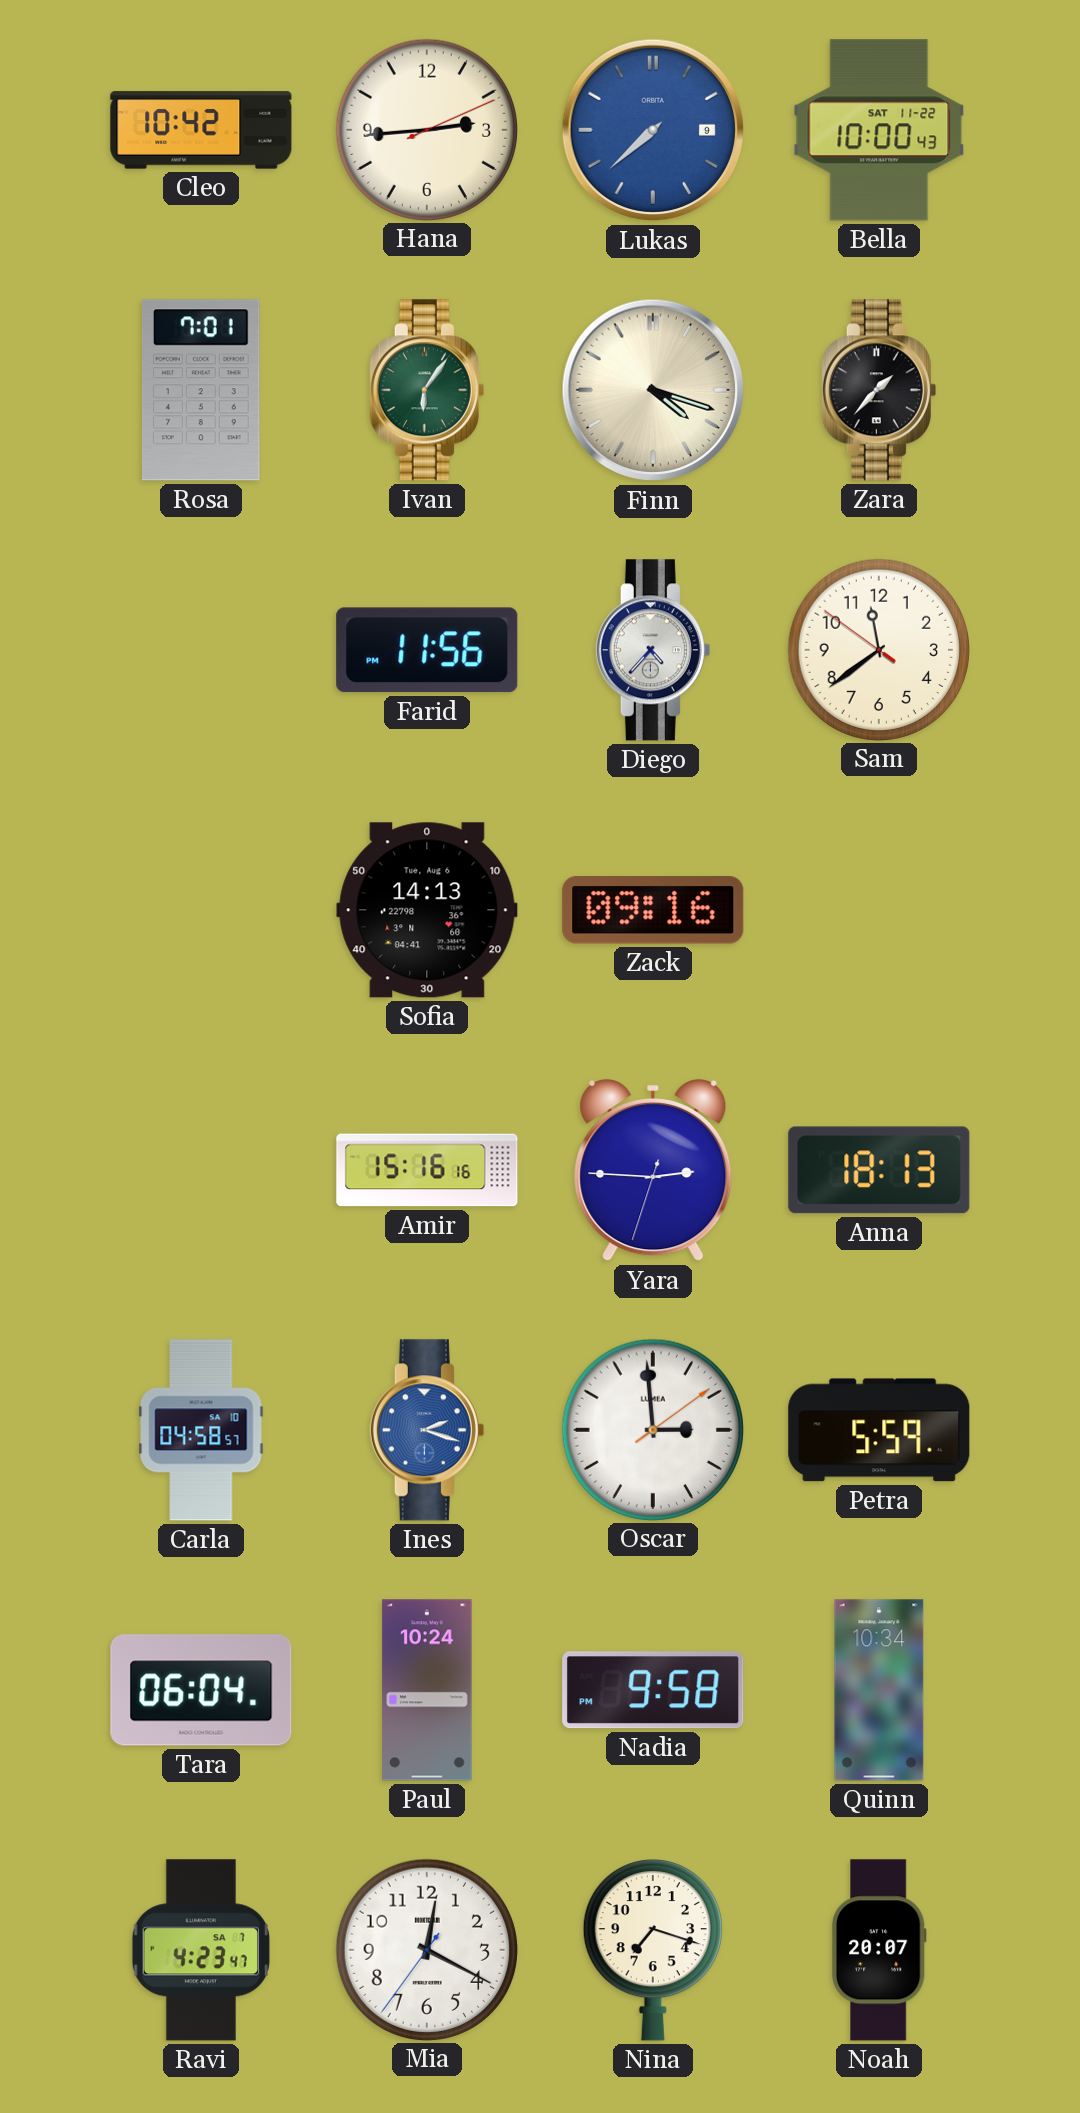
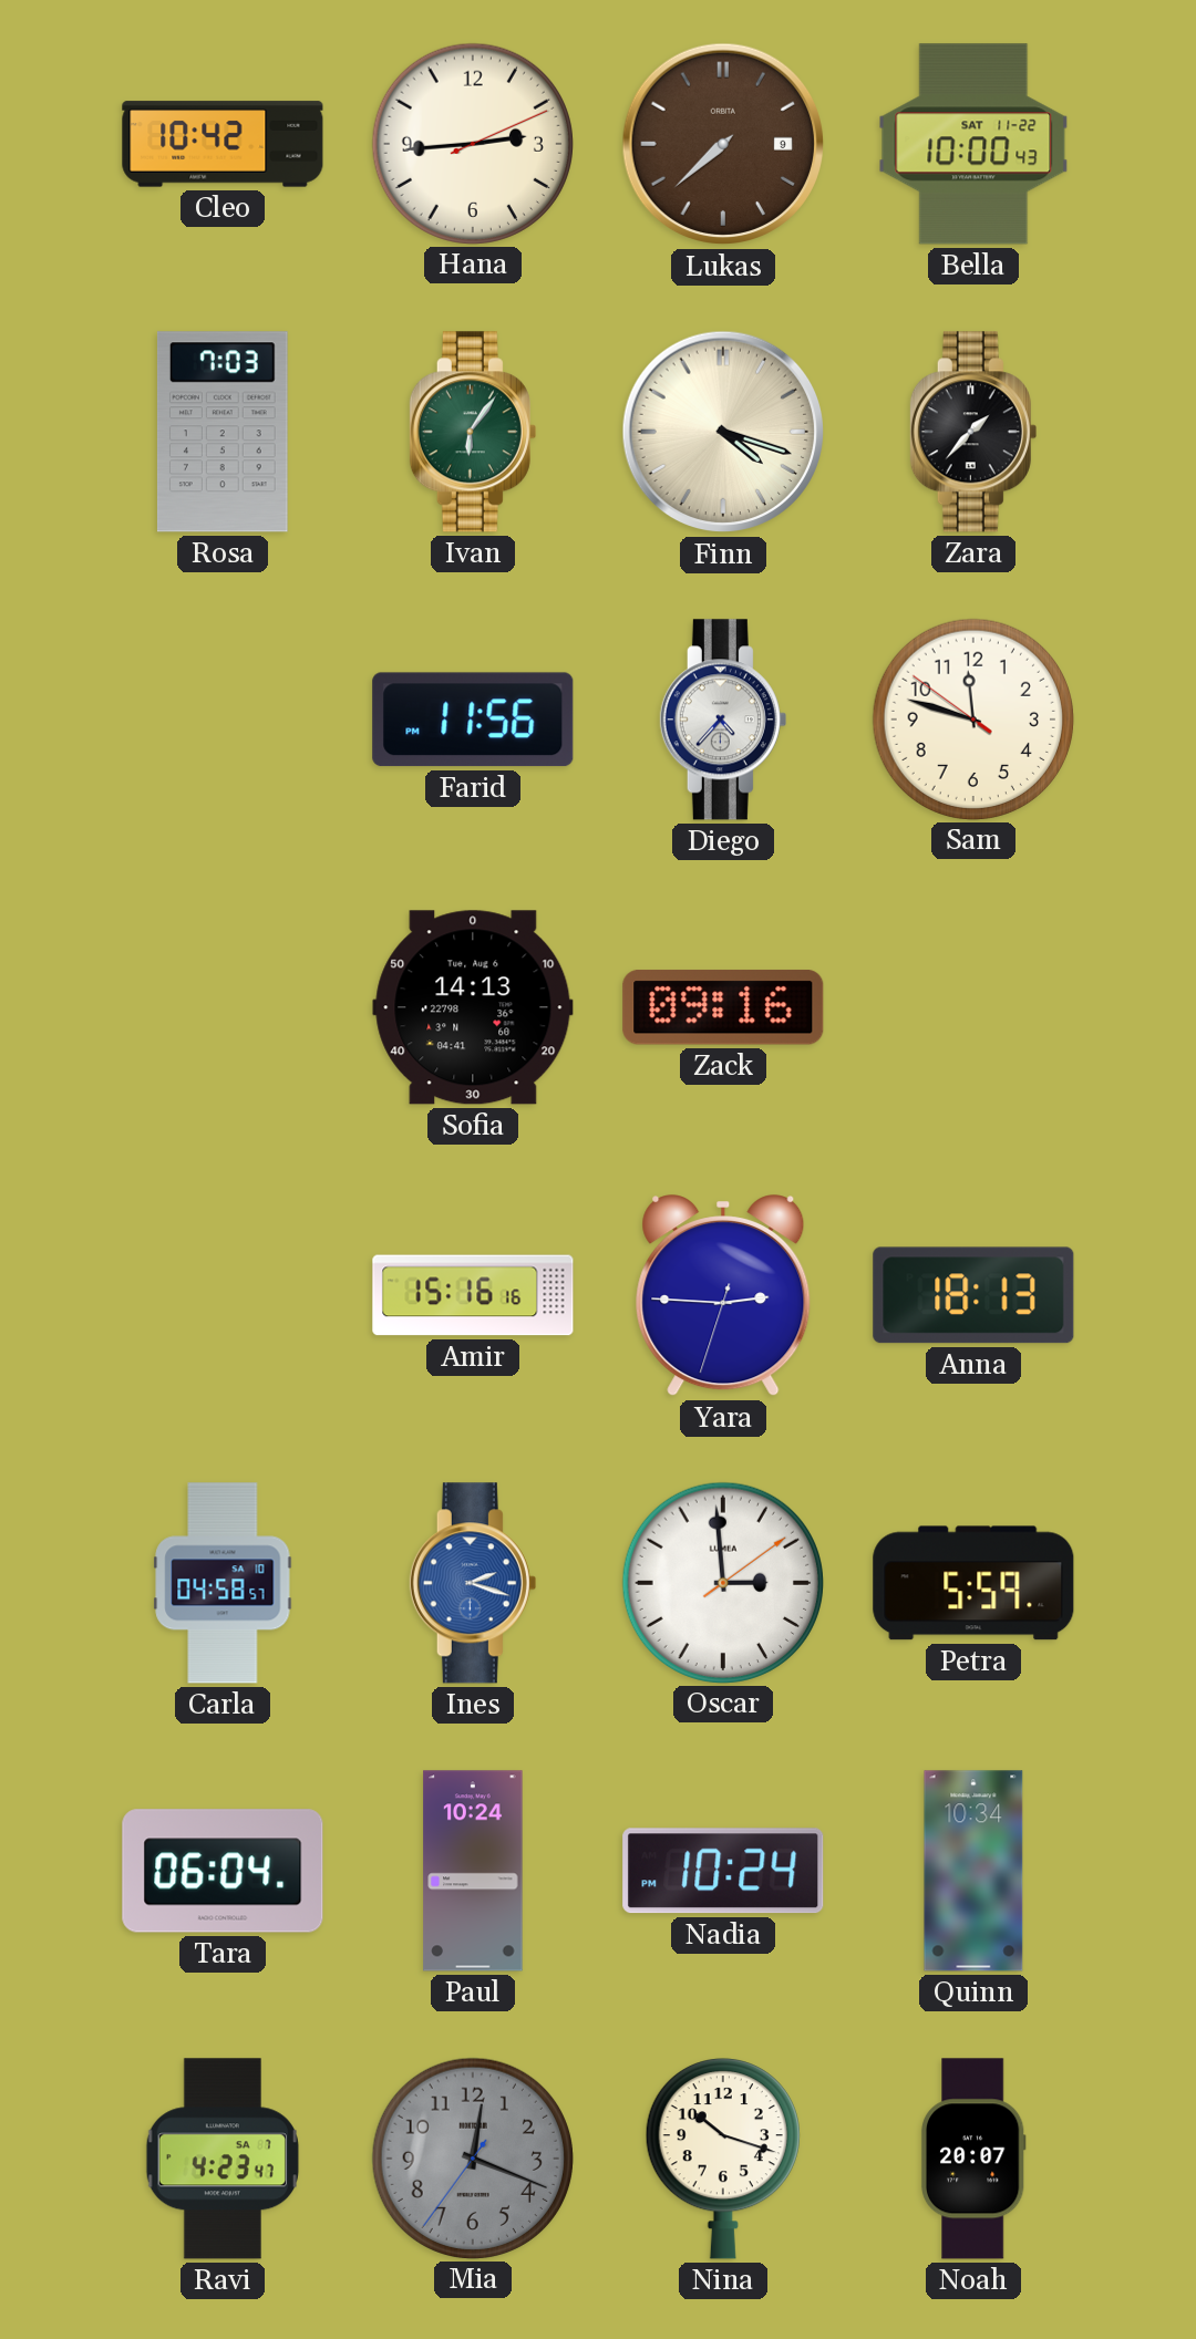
Lukas dial: blue -> brown
Rosa: 7:01 -> 7:03
Sam: 11:38 -> 11:47
Nadia: 9:58 -> 10:24
Mia: 12:19 -> 12:18
Mia dial: white -> grey
Nina: 7:18 -> 10:18
